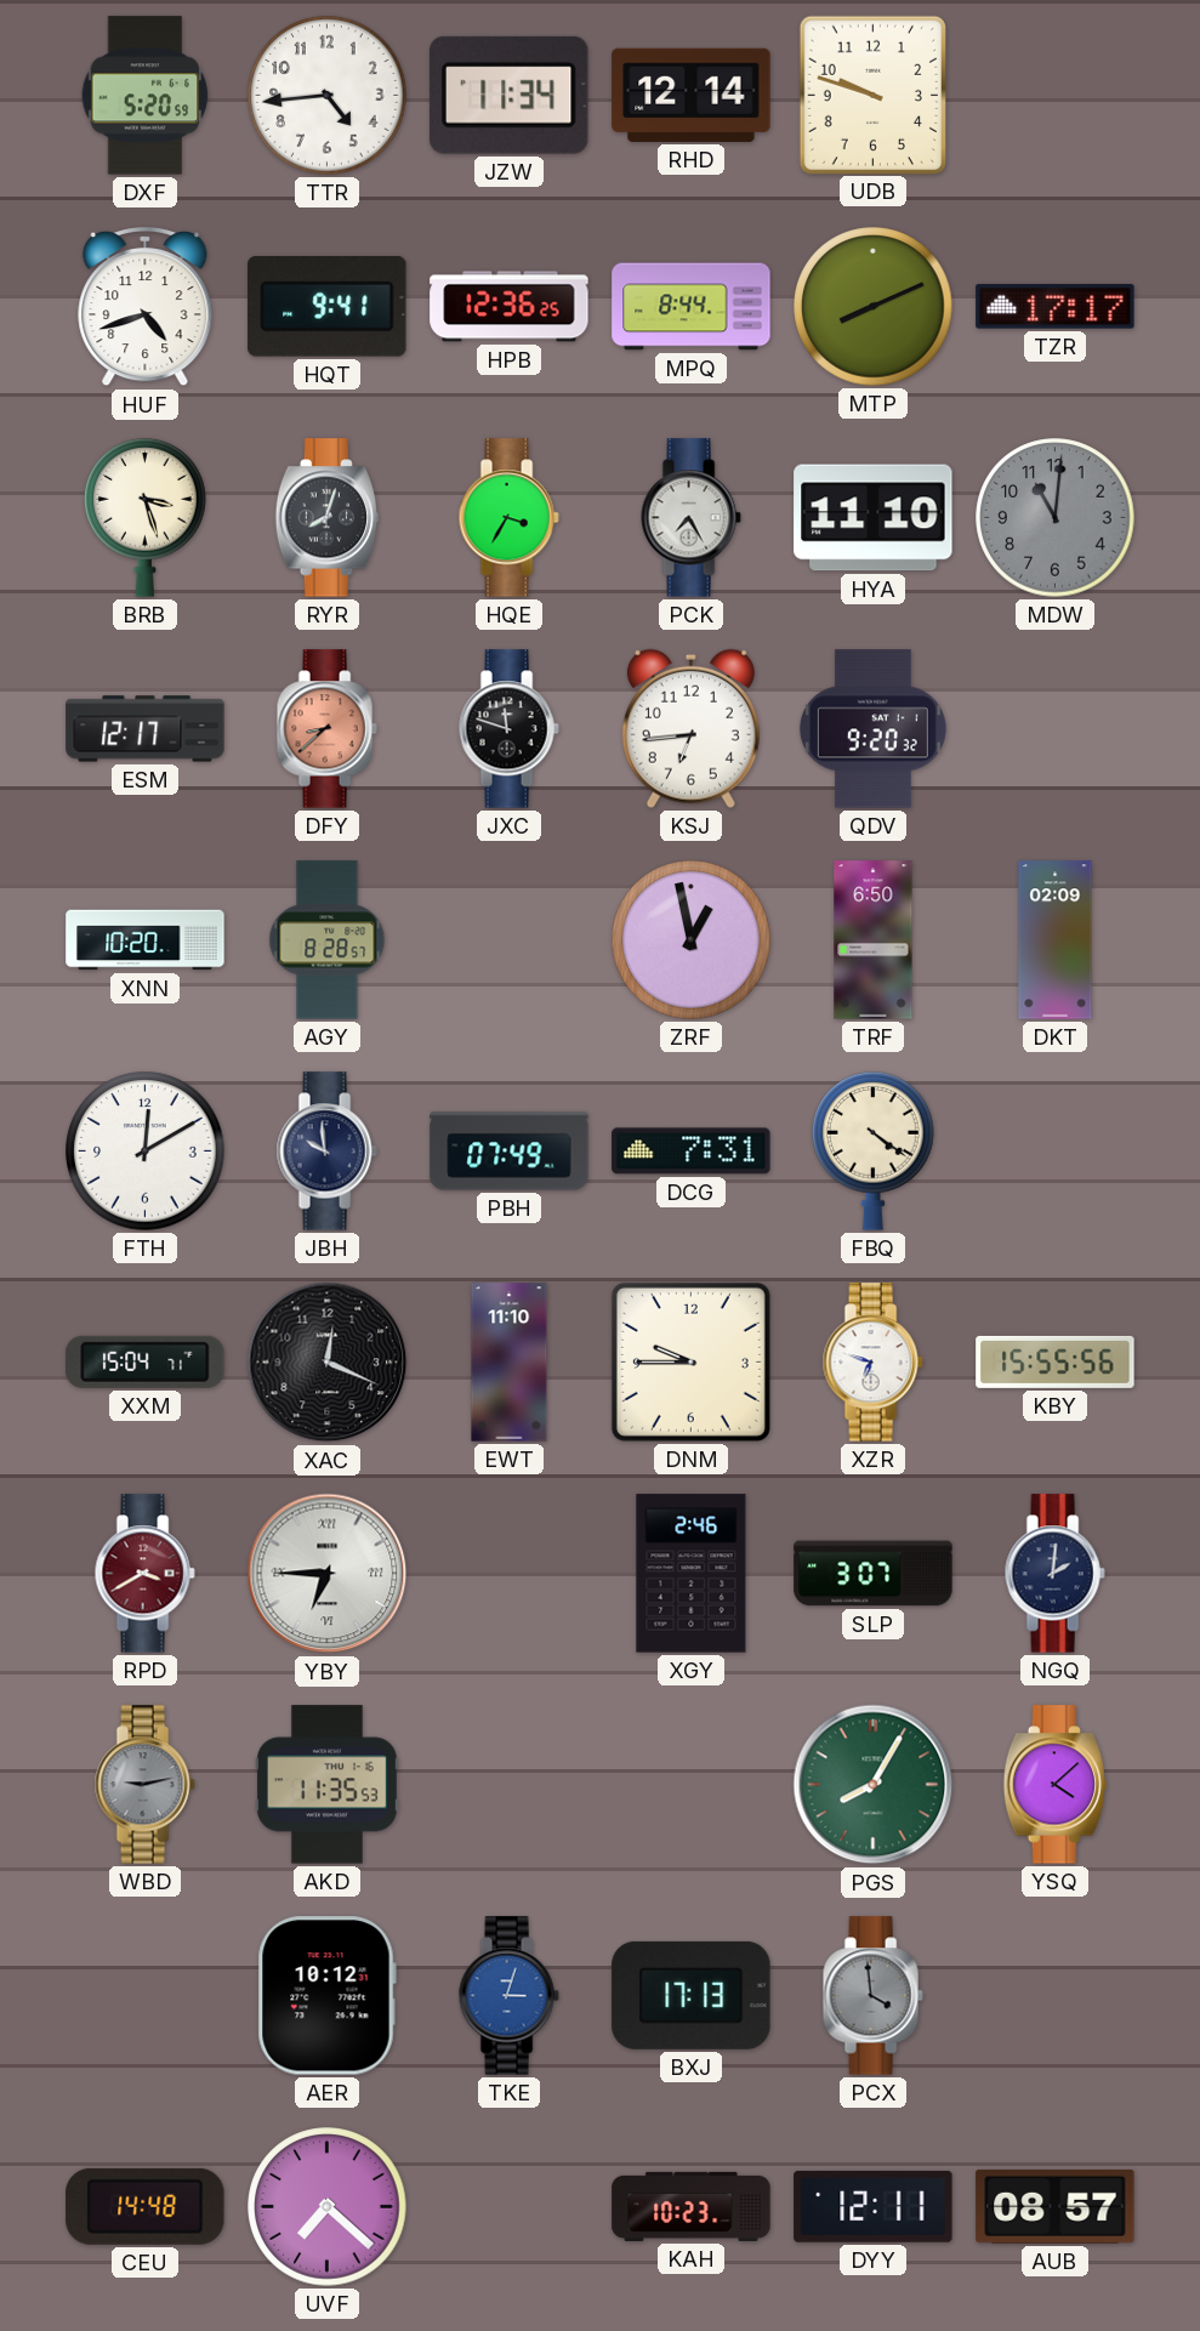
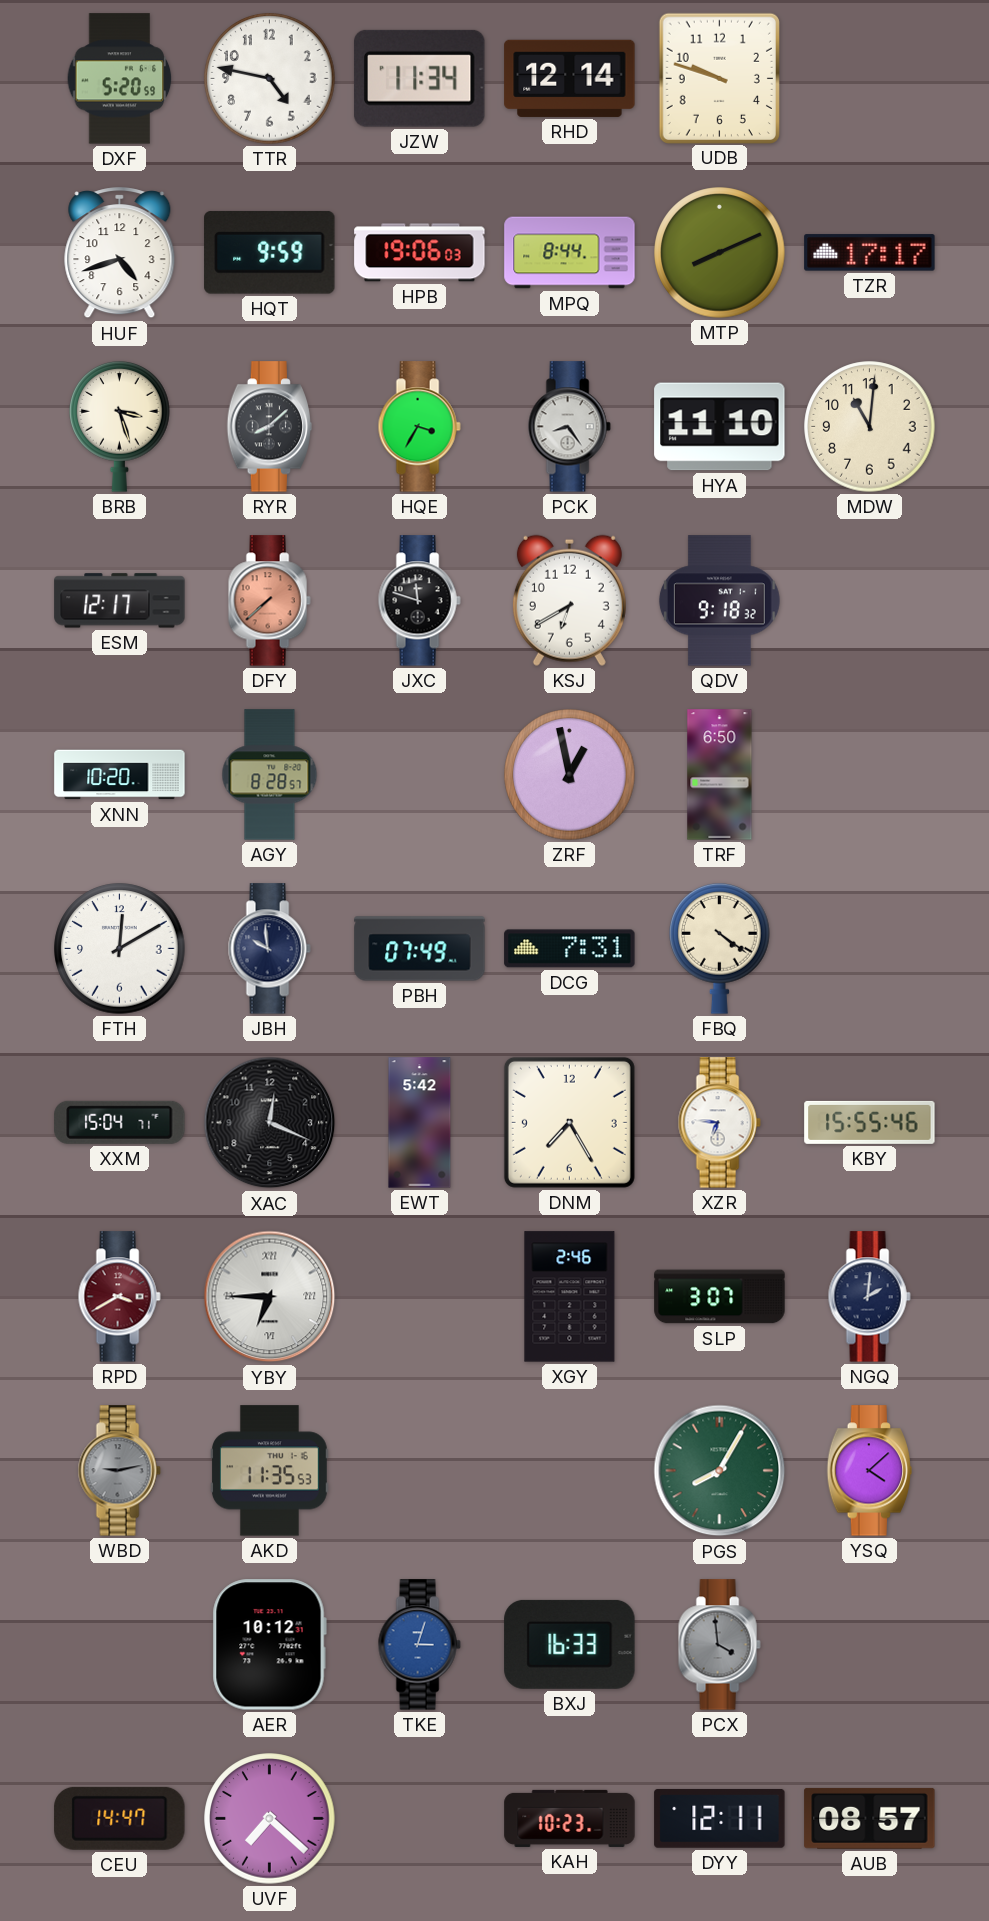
TTR: 4:44 -> 4:47
HQT: 9:41 -> 9:59
HPB: 12:36 -> 19:06
RYR: 8:03 -> 8:08
PCK: 7:25 -> 8:24
MDW dial: grey -> cream
DFY: 8:38 -> 7:38
KSJ: 6:44 -> 6:40
QDV: 9:20 -> 9:18
DKT: 02:09 -> none
EWT: 11:10 -> 5:42
DNM: 9:45 -> 7:25
XZR: 6:48 -> 6:46
KBY: 15:55:56 -> 15:55:46
BXJ: 17:13 -> 16:33
CEU: 14:48 -> 14:47
